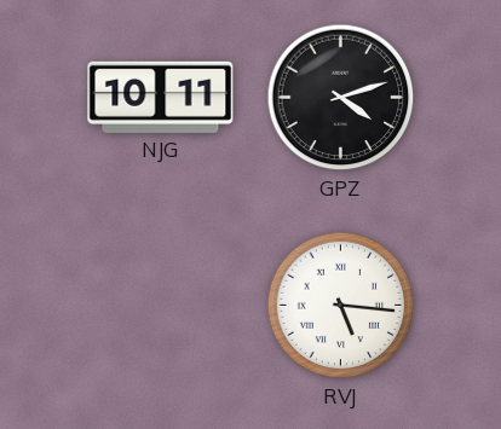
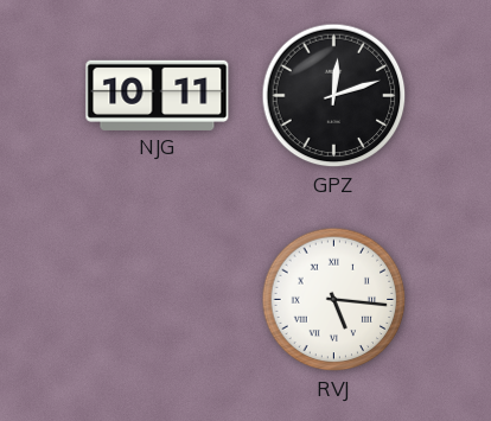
GPZ: 4:12 -> 12:12
